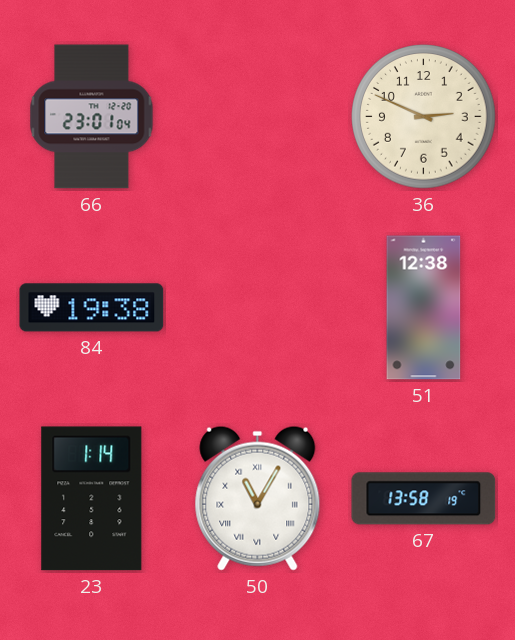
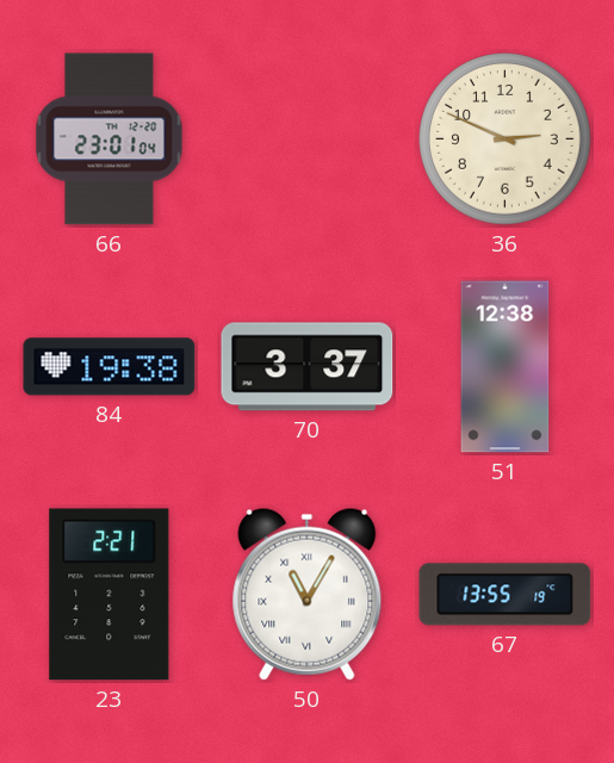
70: none -> 3:37
23: 1:14 -> 2:21
67: 13:58 -> 13:55
